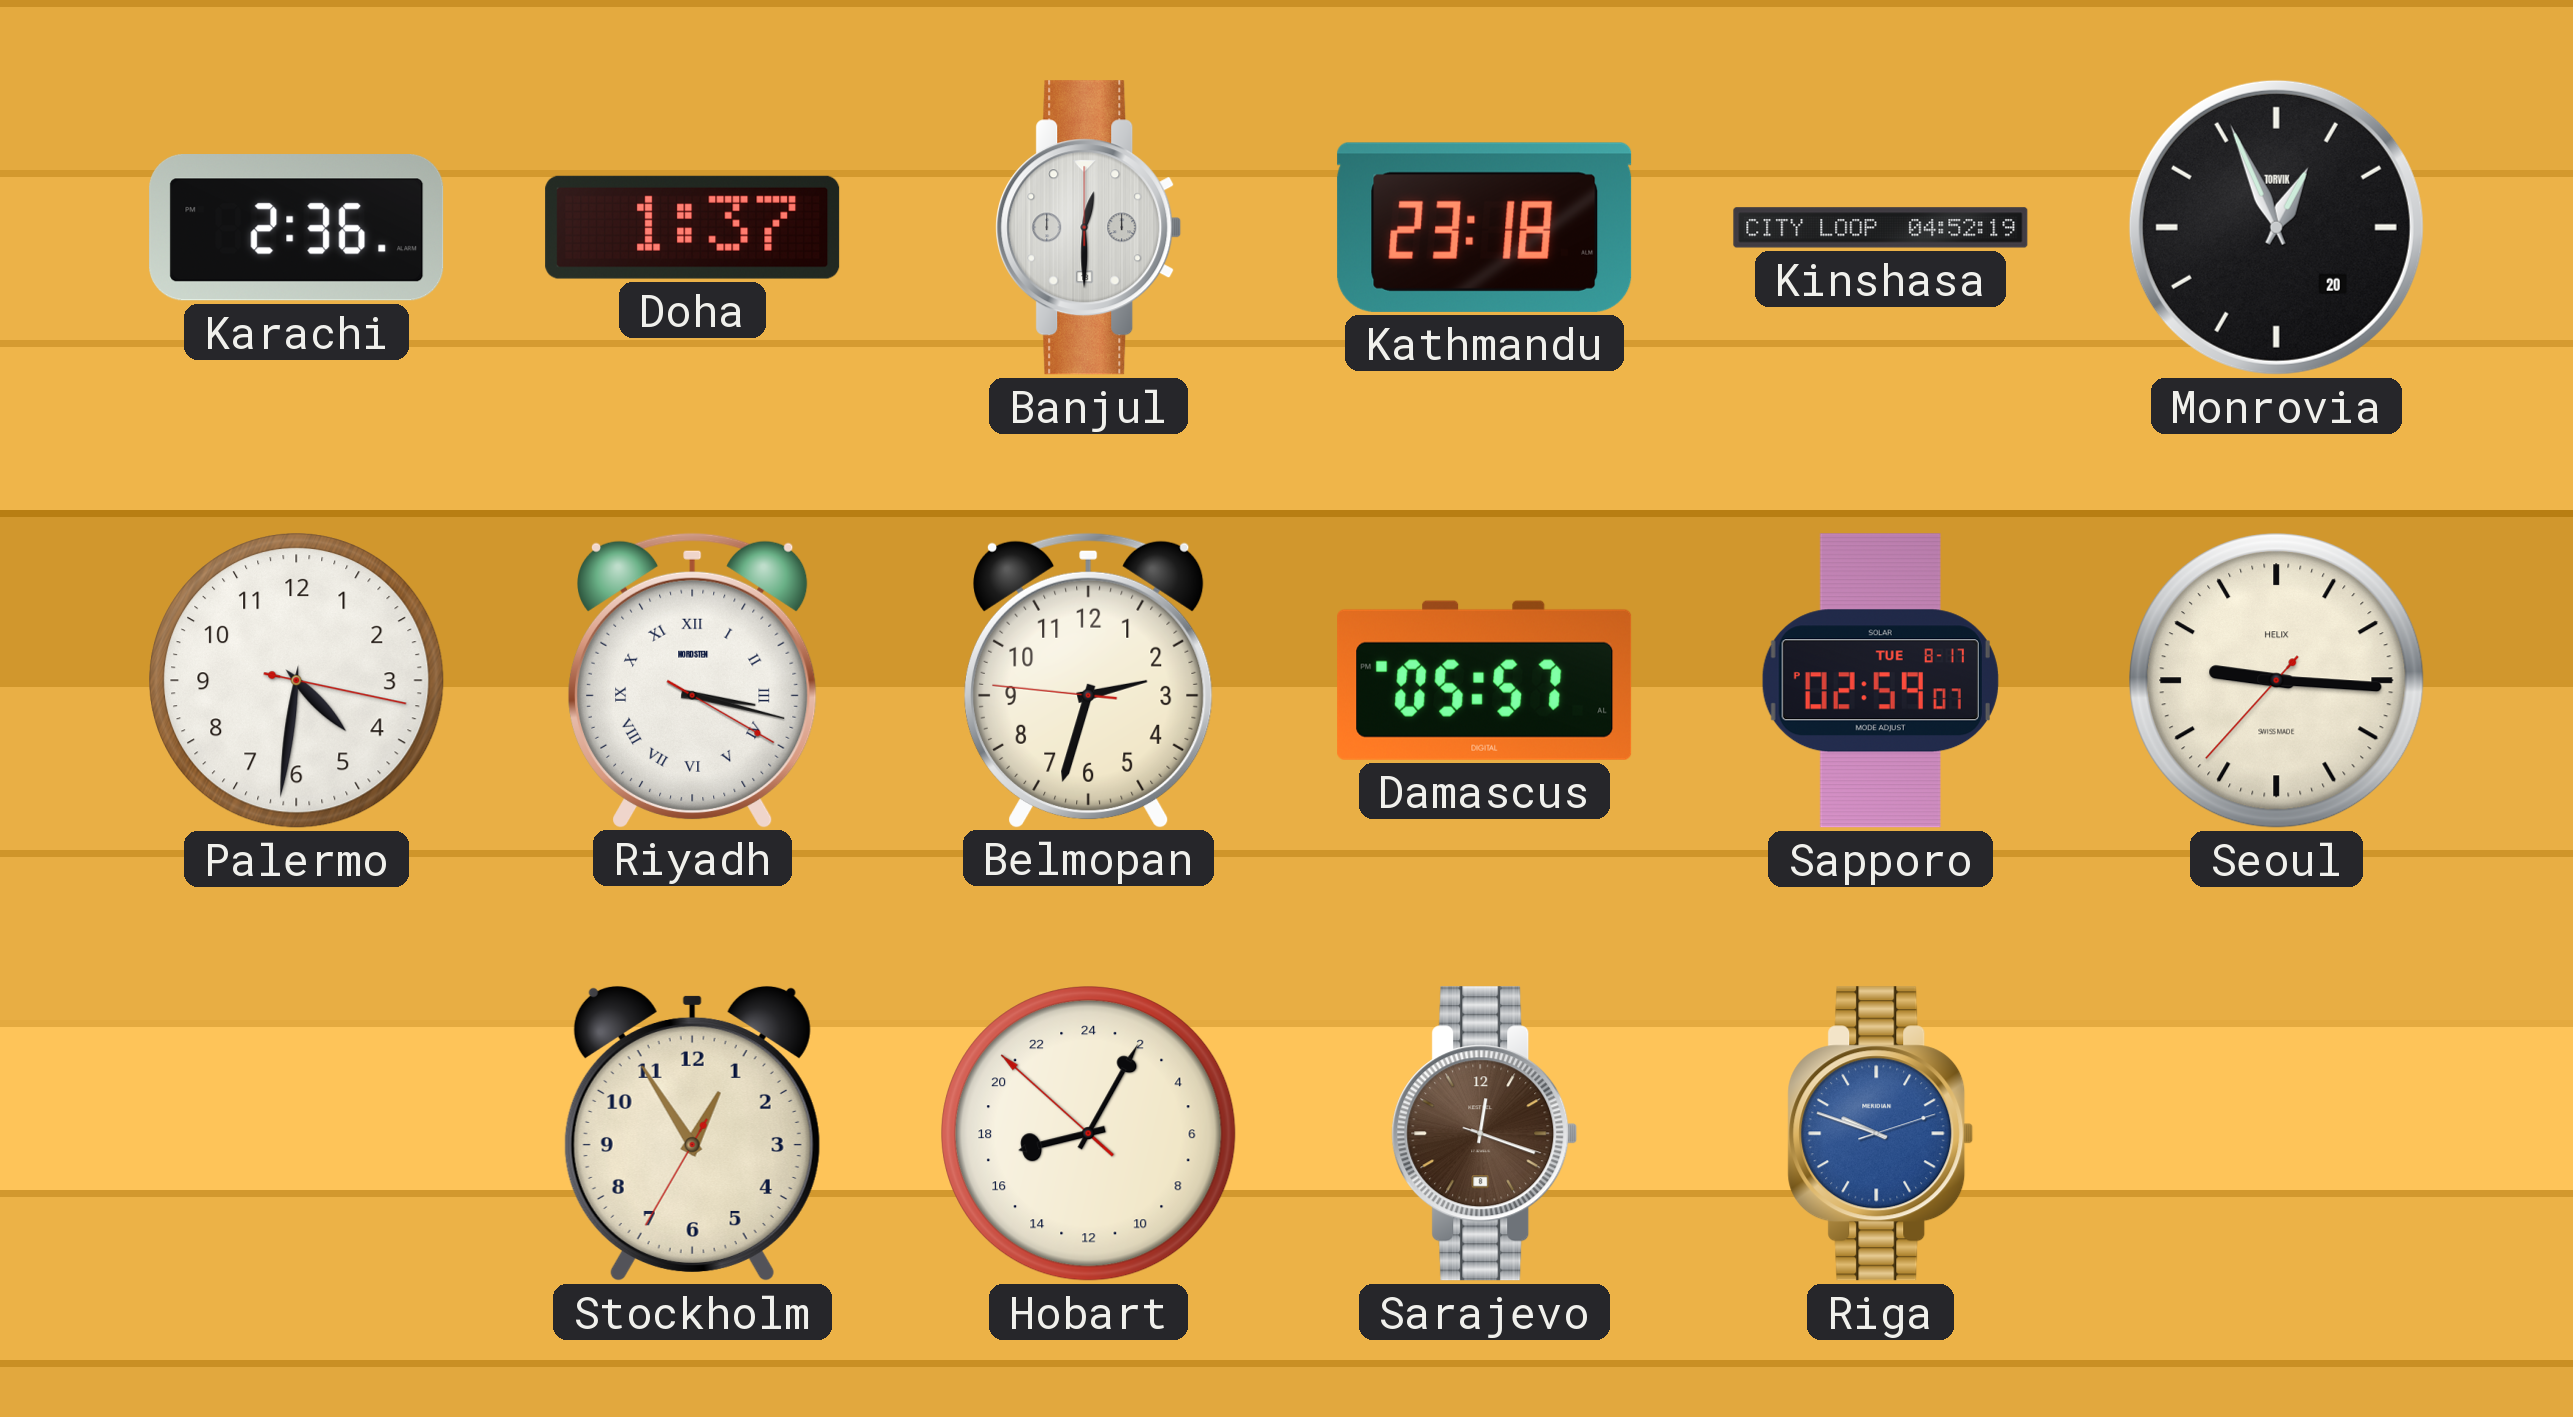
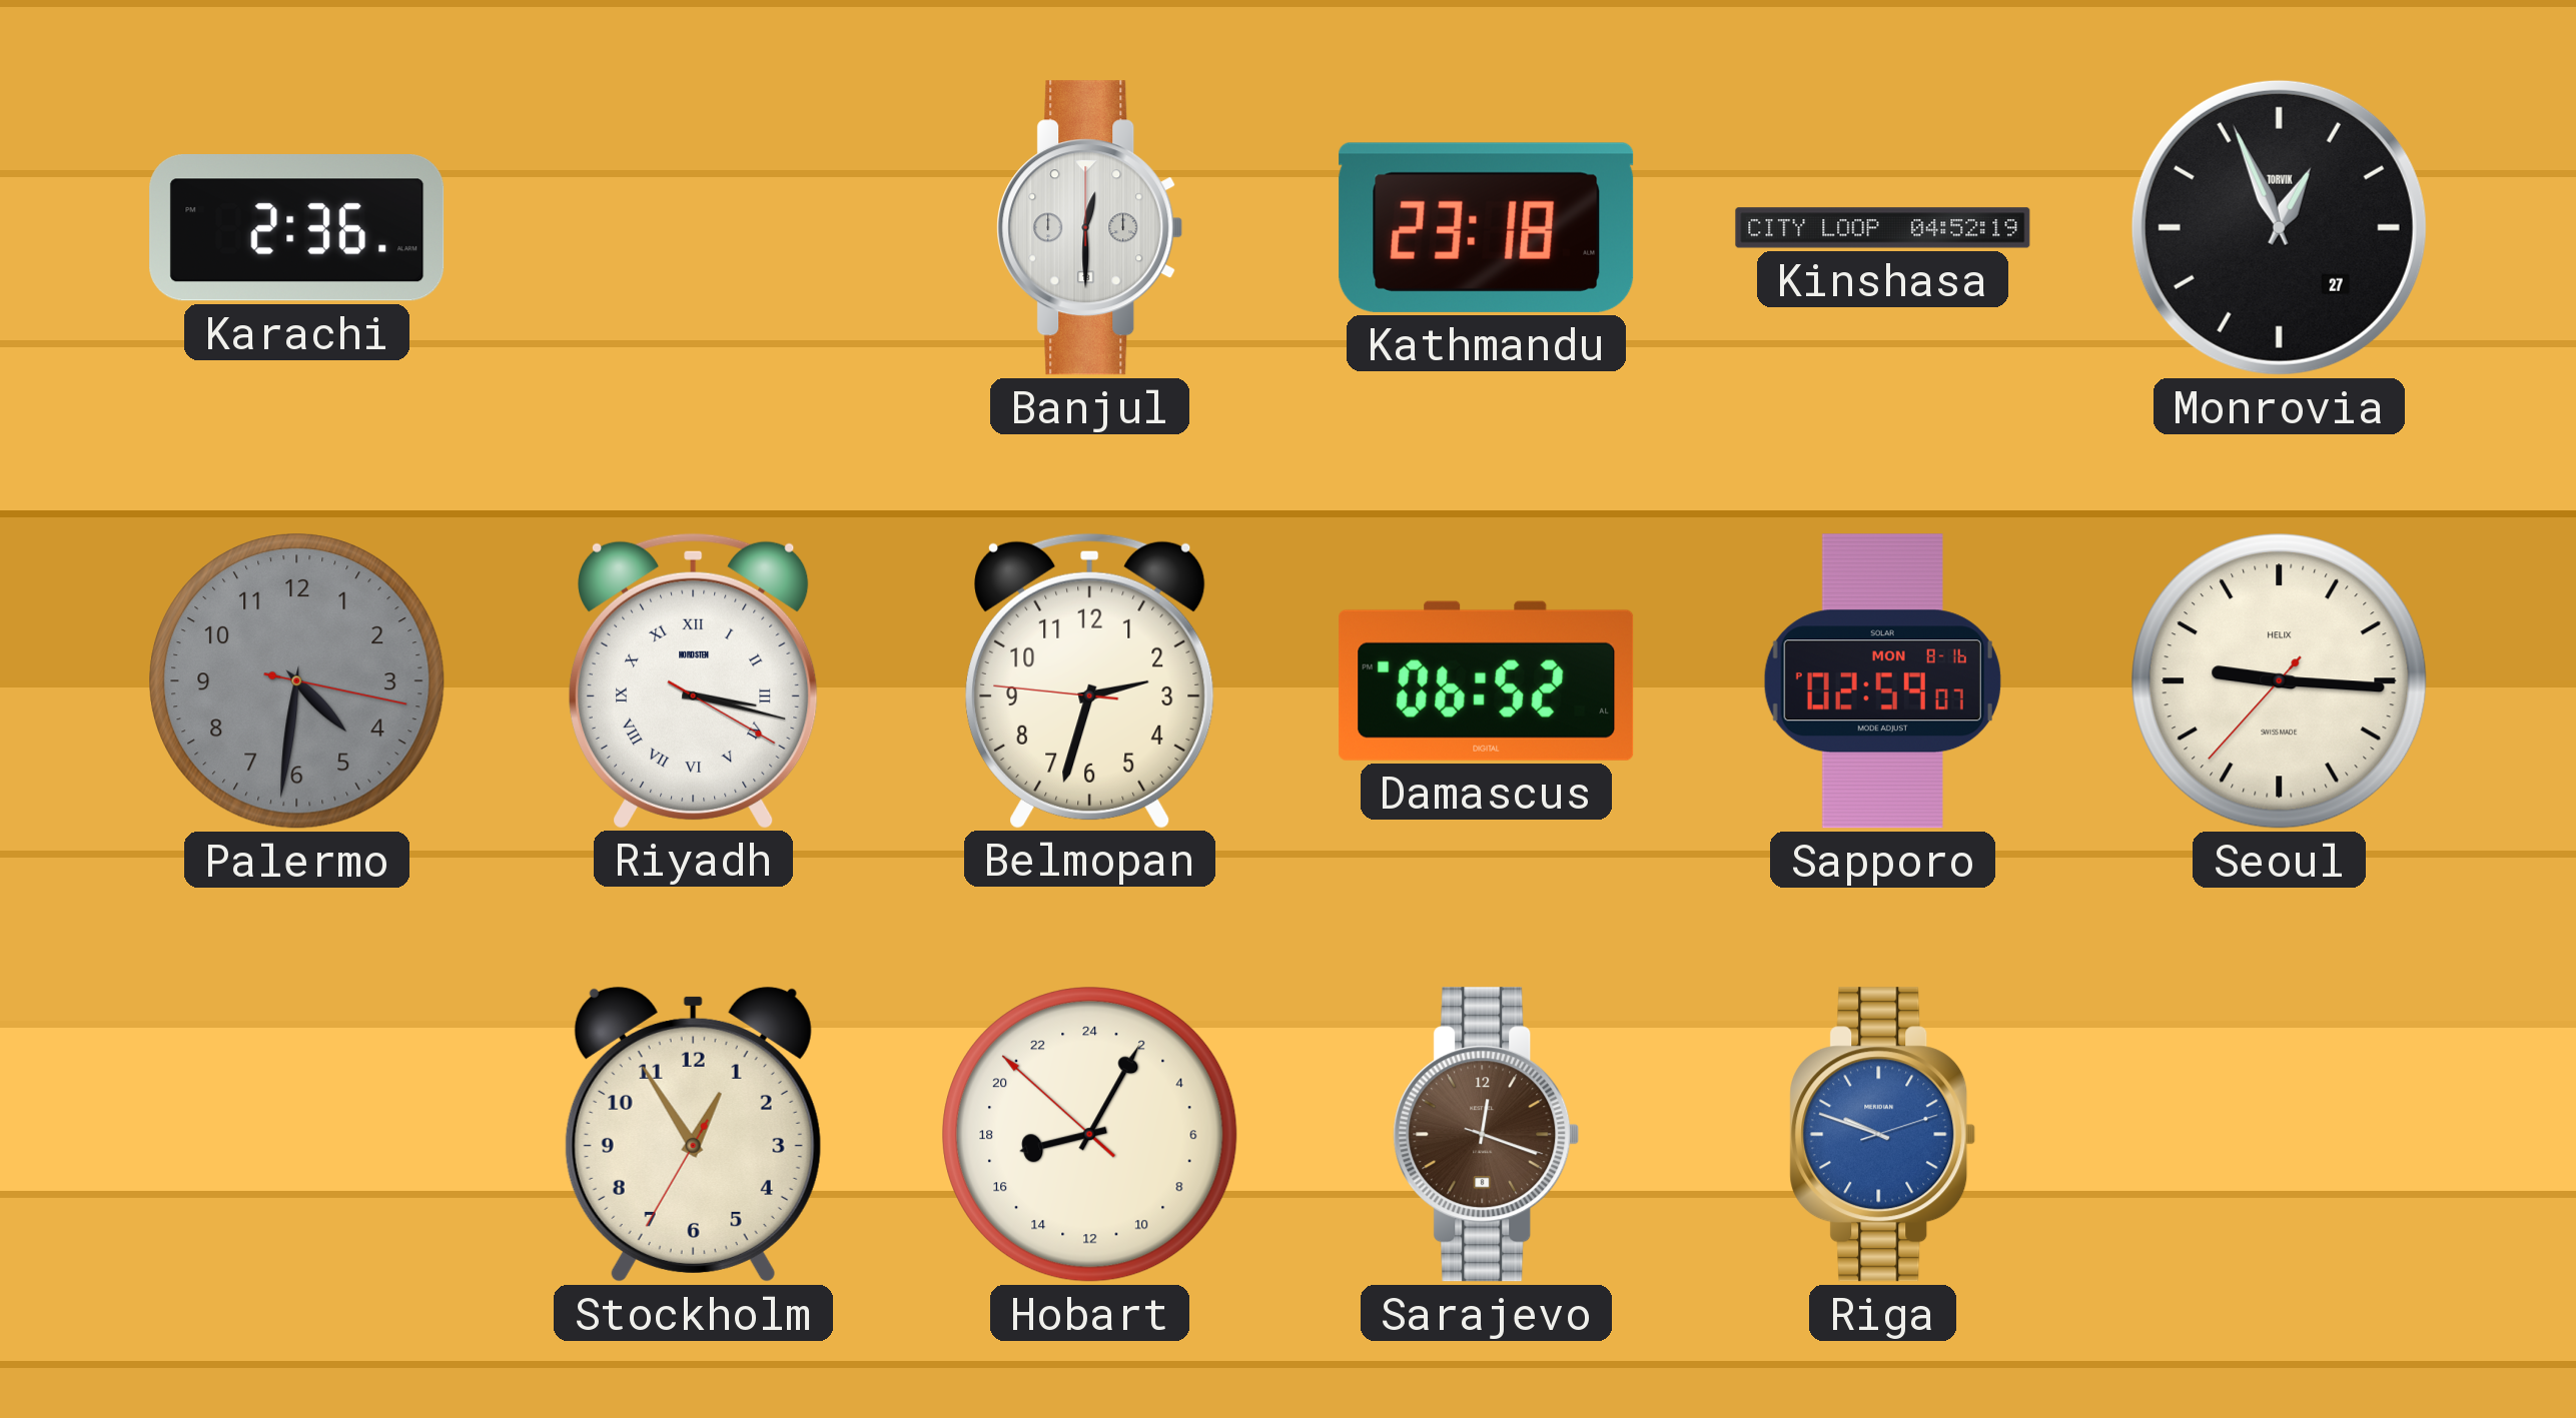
Doha: 1:37 -> none
Monrovia date: 20 -> 27
Palermo dial: white -> grey
Damascus: 05:57 -> 06:52
Sapporo date: TUE 8-17 -> MON 8-16
